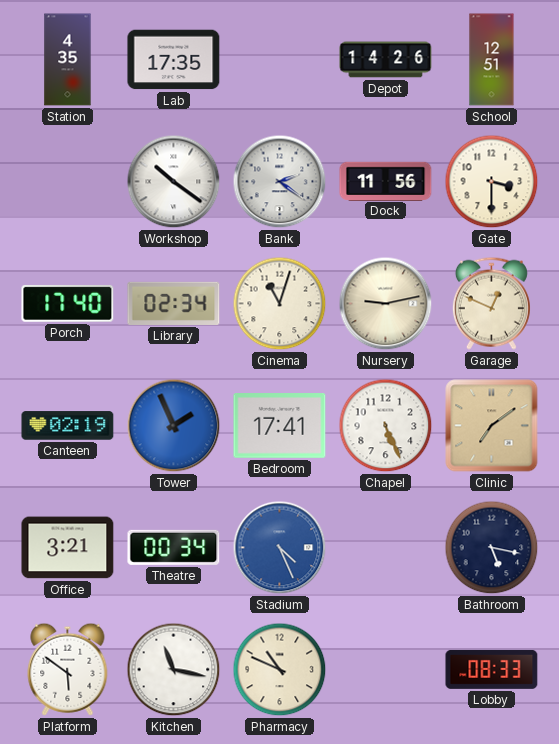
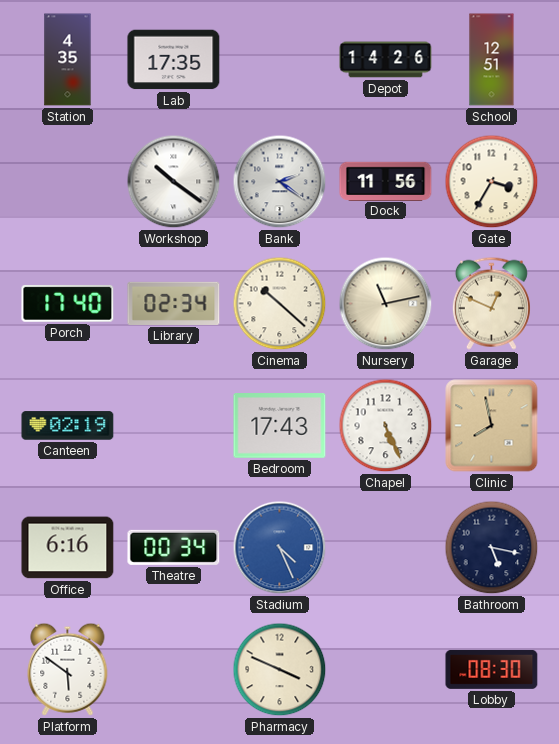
Gate: 3:30 -> 3:35
Cinema: 11:03 -> 10:22
Nursery: 9:13 -> 11:13
Tower: 1:56 -> none
Bedroom: 17:41 -> 17:43
Clinic: 7:09 -> 7:58
Office: 3:21 -> 6:16
Kitchen: 11:17 -> none
Pharmacy: 10:49 -> 3:49
Lobby: 08:33 -> 08:30
